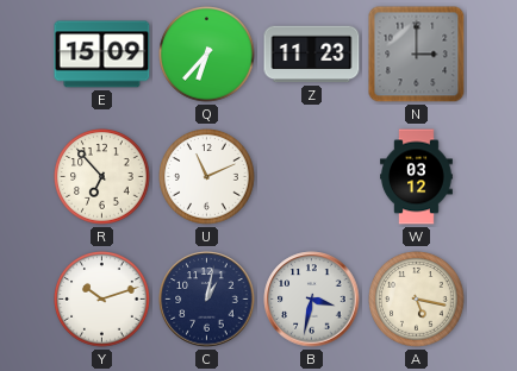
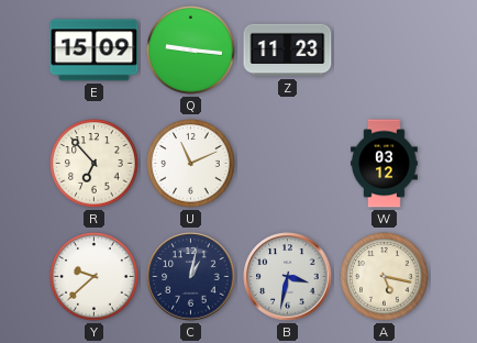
Q: 6:37 -> 9:16
N: 3:00 -> none
Y: 10:12 -> 9:38
